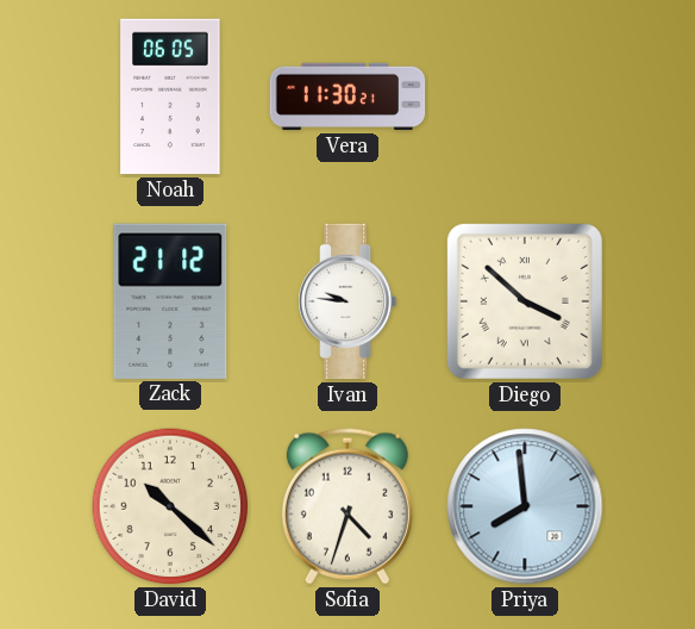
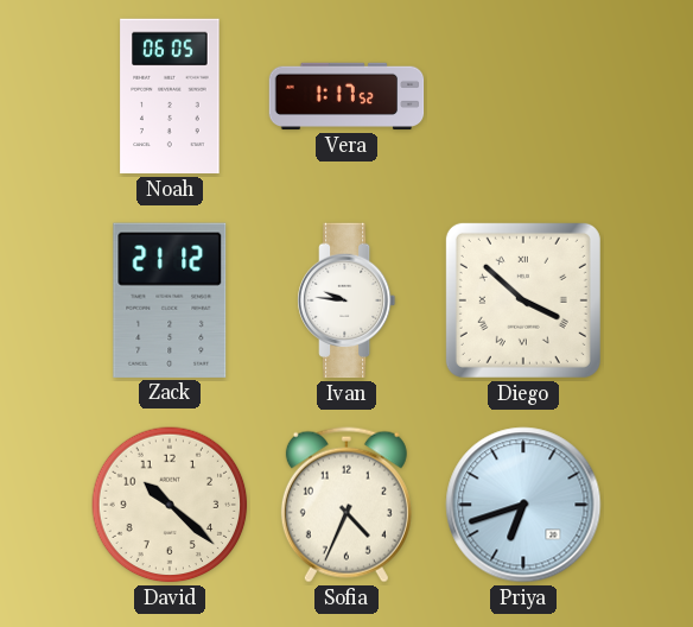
Vera: 11:30 -> 1:17
Sofia: 4:33 -> 4:34
Priya: 7:59 -> 6:42
